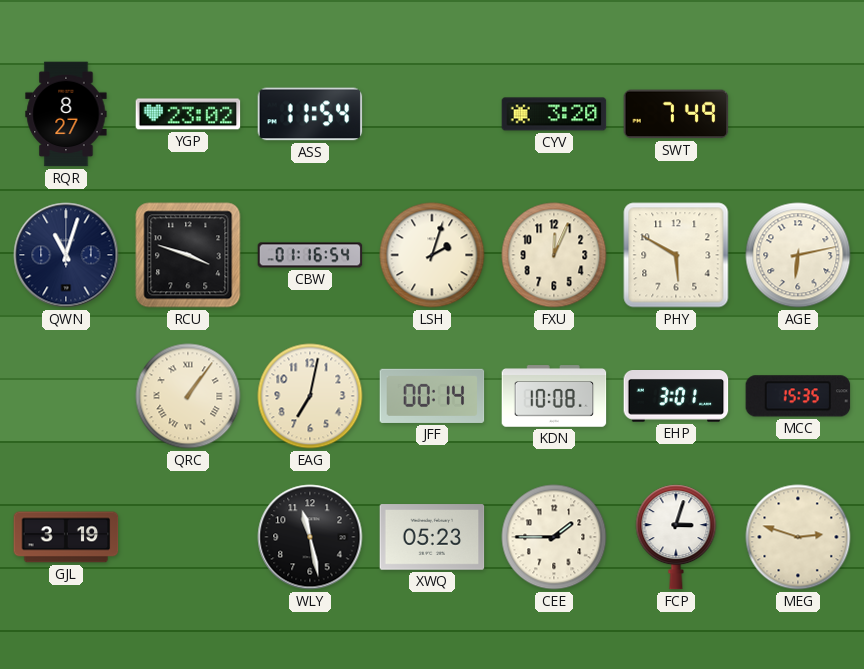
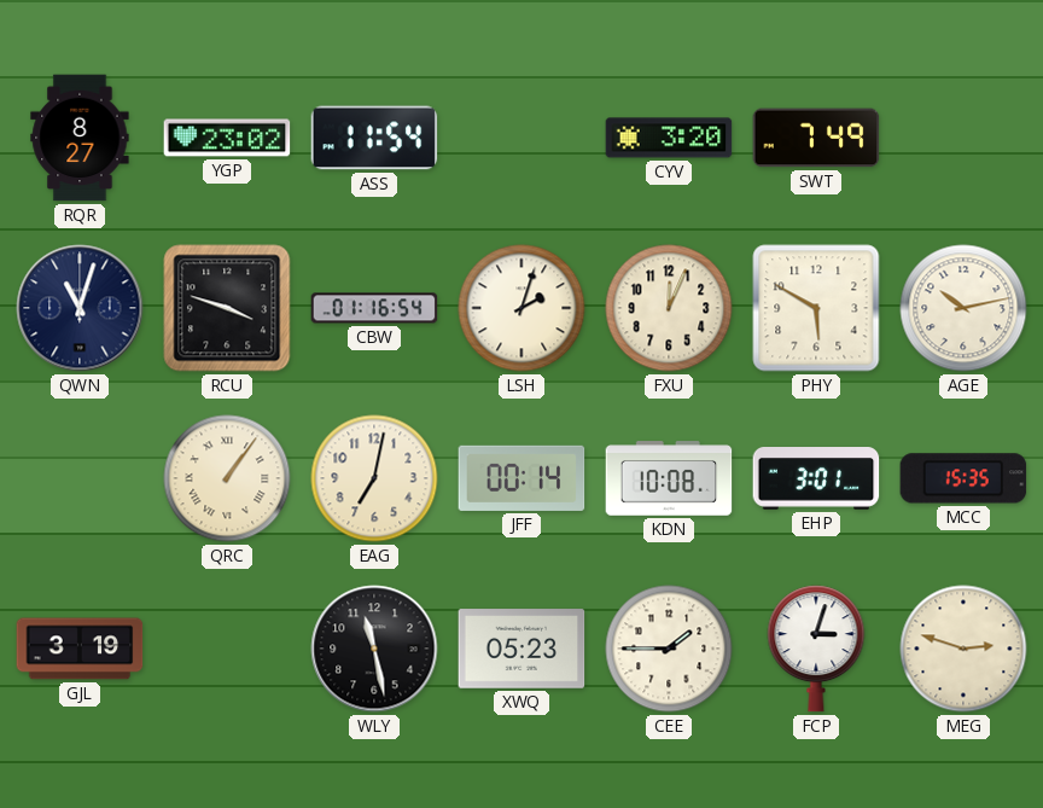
AGE: 6:13 -> 10:13
